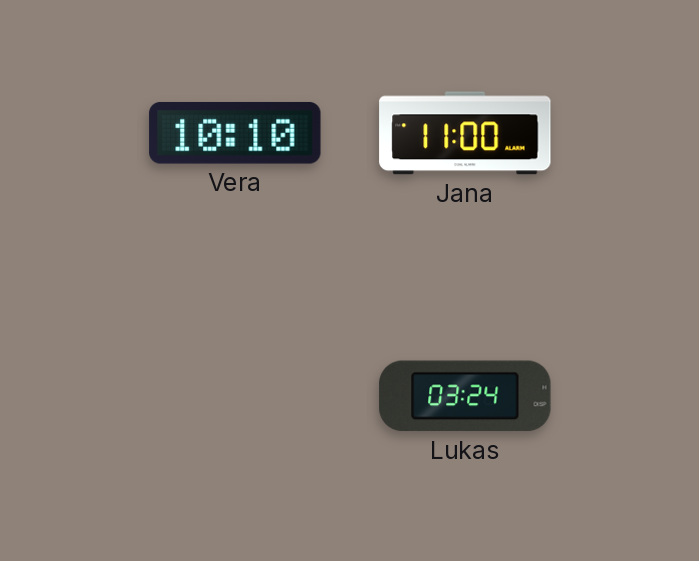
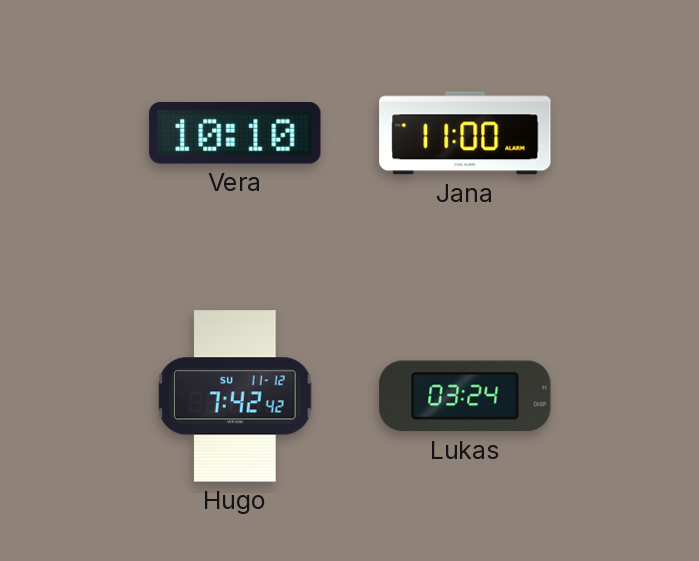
Hugo: none -> 7:42
